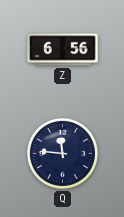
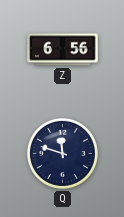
Q: 11:46 -> 11:48
